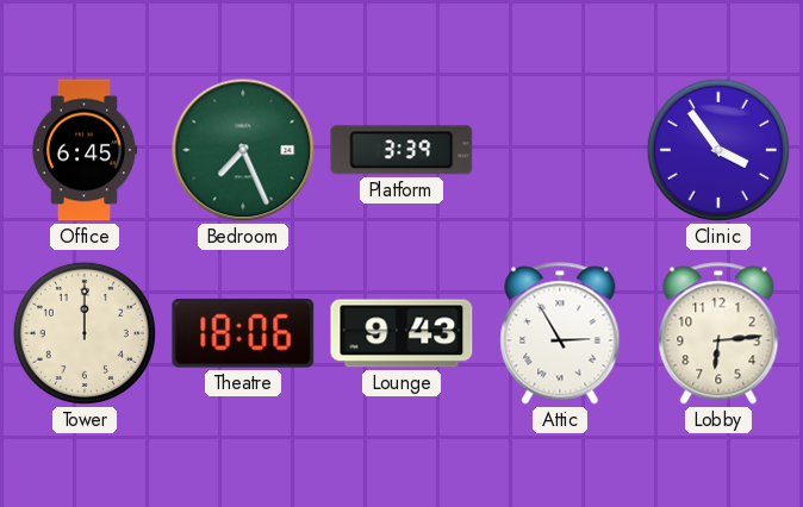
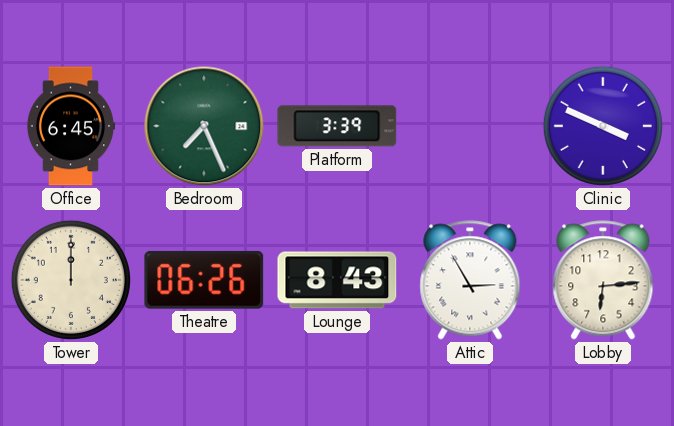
Clinic: 3:54 -> 3:49
Theatre: 18:06 -> 06:26
Lounge: 9:43 -> 8:43
